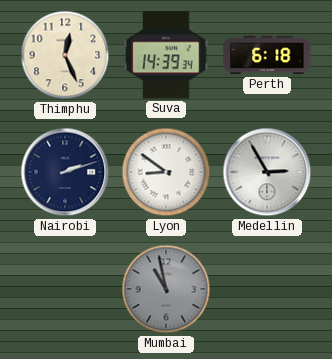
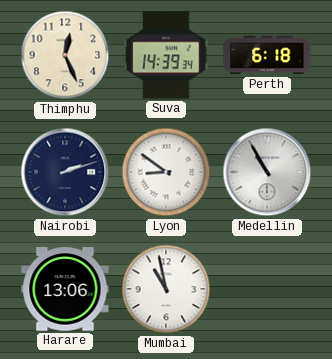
Medellin: 2:55 -> 10:55
Harare: none -> 13:06
Mumbai dial: grey -> white
